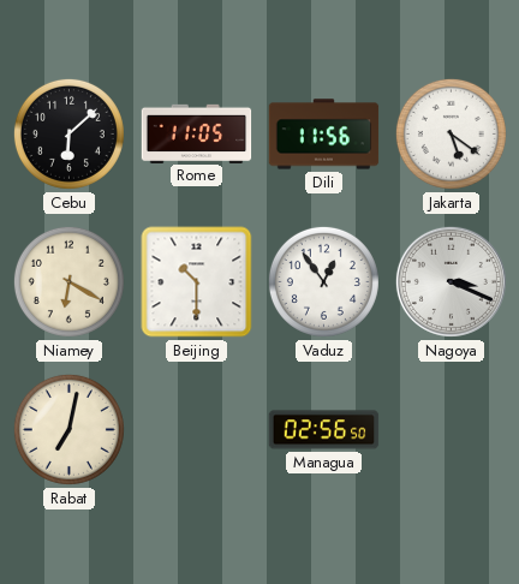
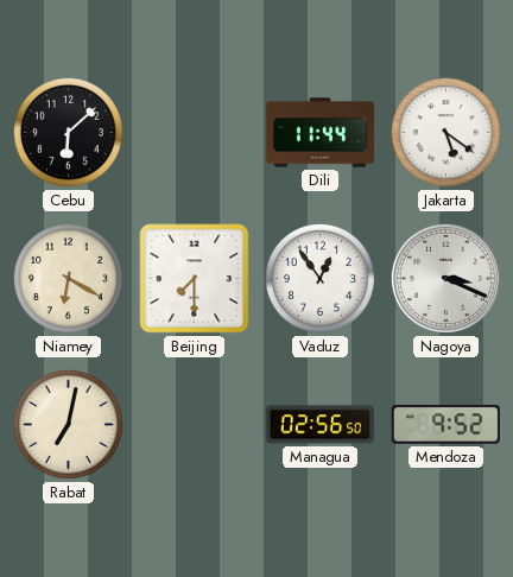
Rome: 11:05 -> none
Dili: 11:56 -> 11:44
Beijing: 10:30 -> 7:30
Mendoza: none -> 9:52
